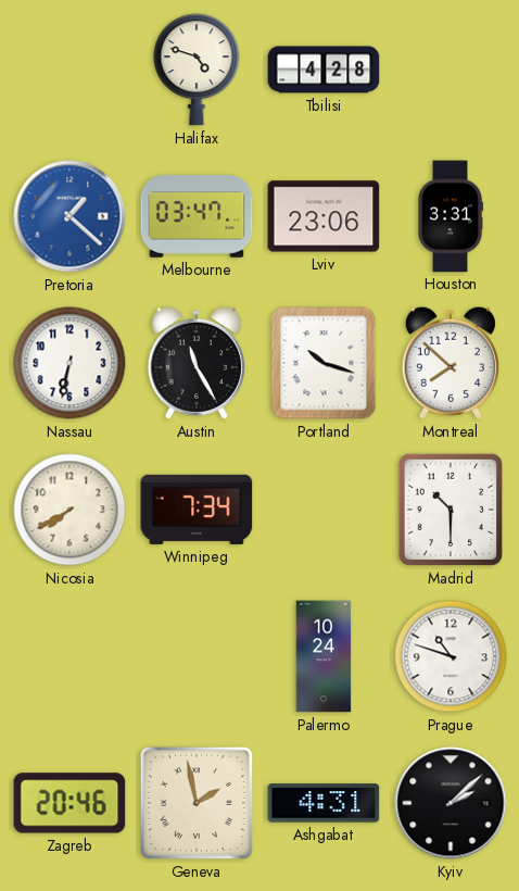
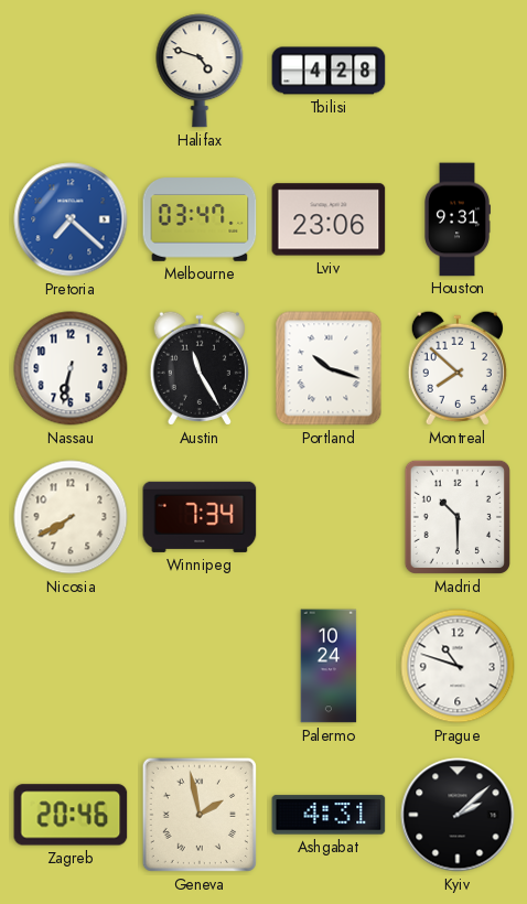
Pretoria: 1:22 -> 7:22
Houston: 3:31 -> 9:31
